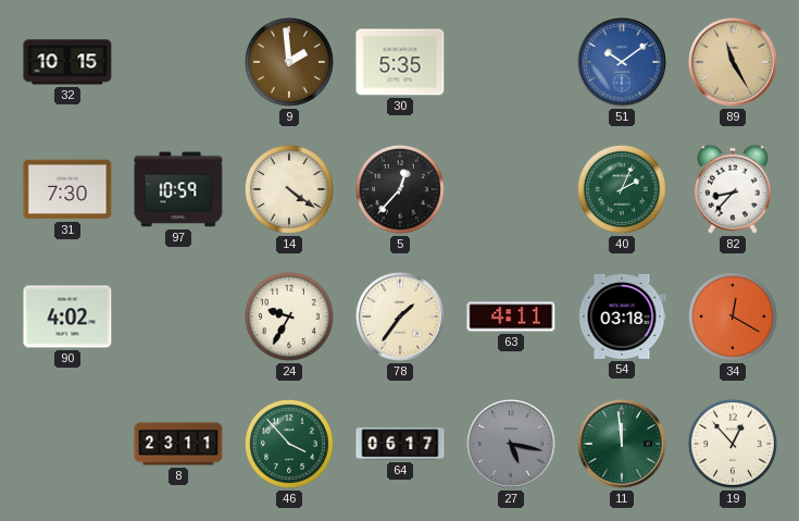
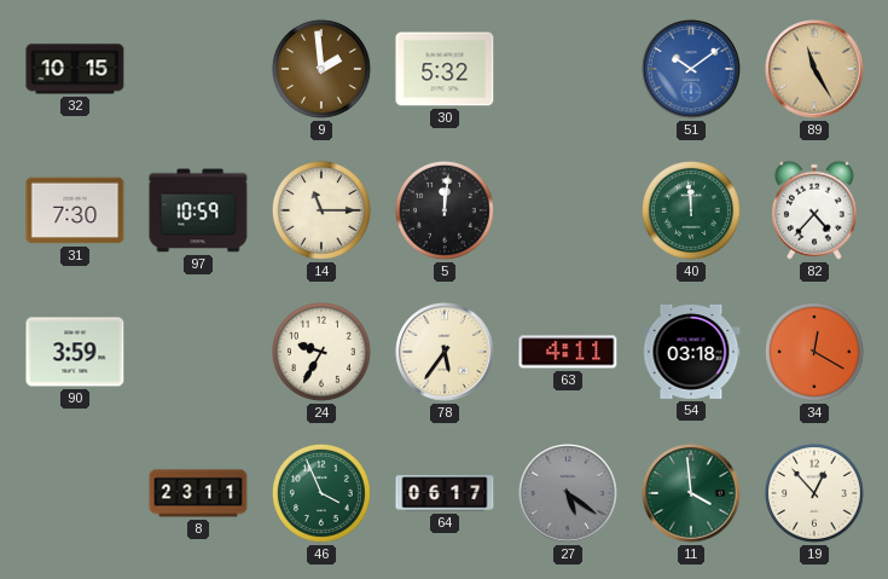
30: 5:35 -> 5:32
14: 4:21 -> 11:15
5: 12:37 -> 12:01
40: 2:04 -> 11:59
82: 8:37 -> 4:37
90: 4:02 -> 3:59
78: 1:36 -> 5:36
46: 3:53 -> 3:56
27: 5:17 -> 5:21
11: 11:59 -> 3:59
